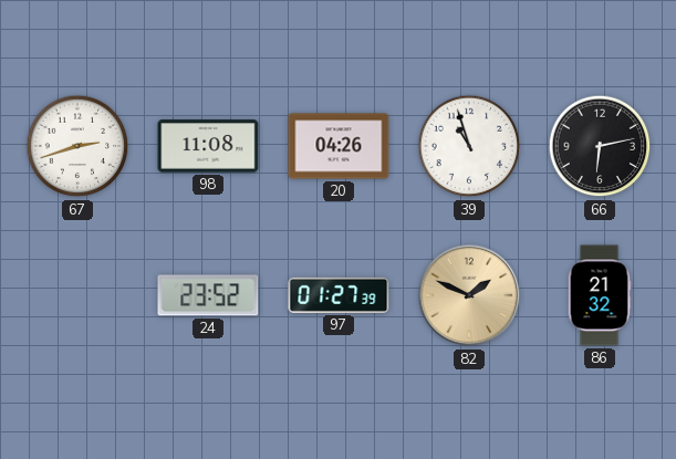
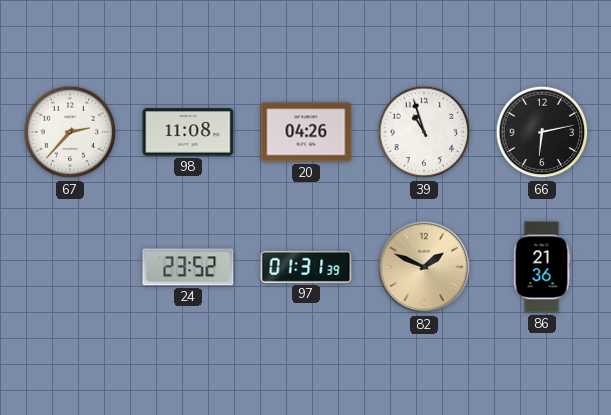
67: 2:42 -> 2:37
97: 01:27 -> 01:31
86: 21:32 -> 21:36
